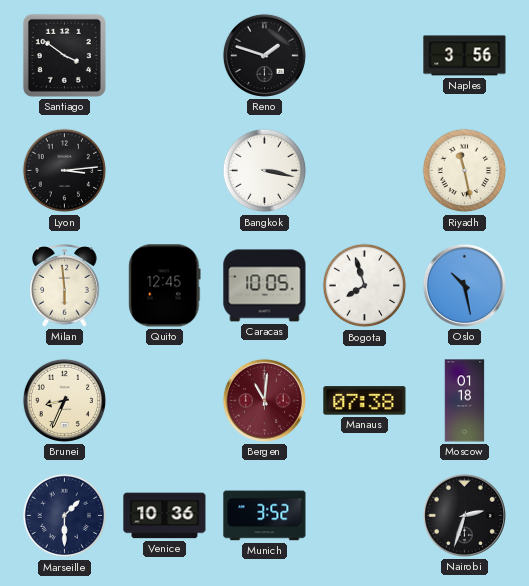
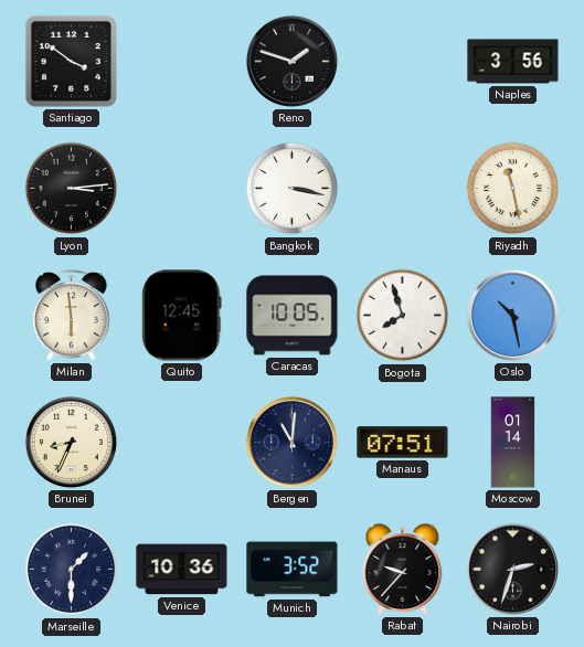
Bergen dial: burgundy -> navy
Manaus: 07:38 -> 07:51
Moscow: 01:18 -> 01:14
Rabat: none -> 9:37
